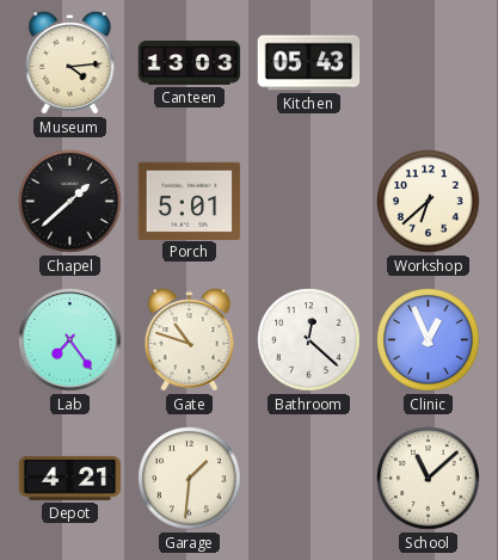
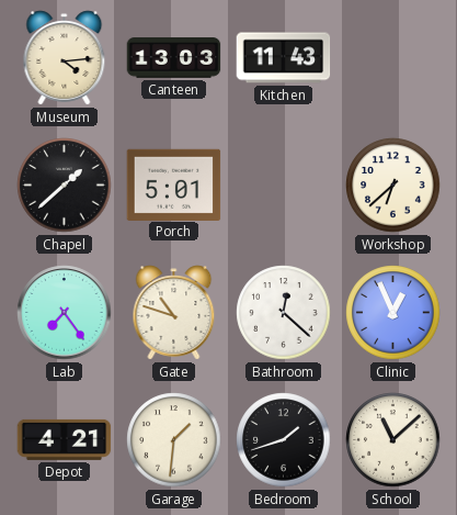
Kitchen: 05:43 -> 11:43
Bedroom: none -> 1:42
